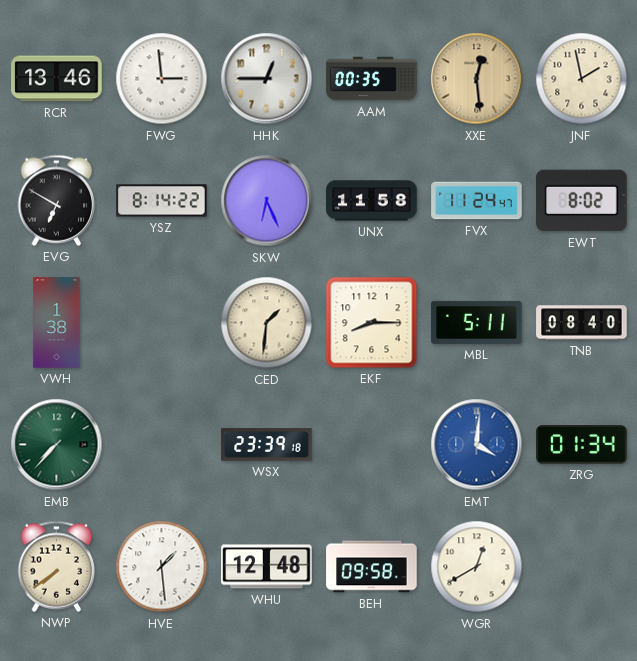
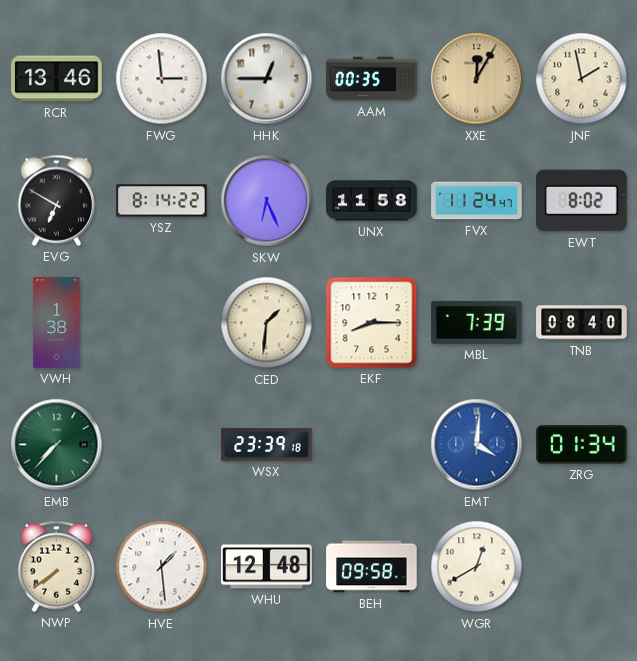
XXE: 12:29 -> 12:05
MBL: 5:11 -> 7:39
